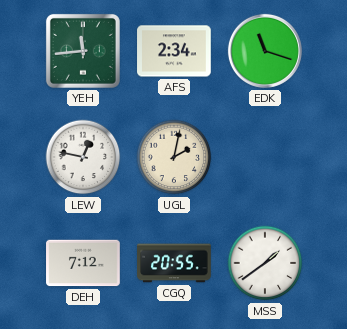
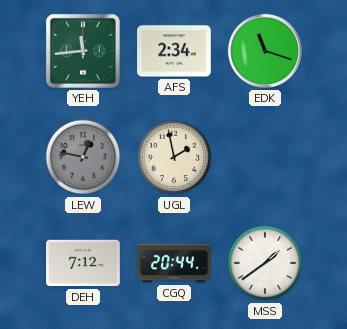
LEW dial: white -> grey
UGL: 2:02 -> 1:58
CGQ: 20:55 -> 20:44
